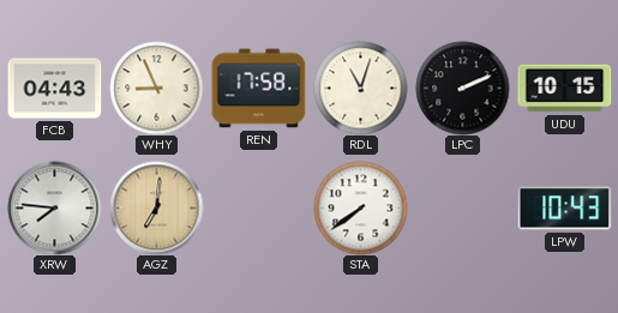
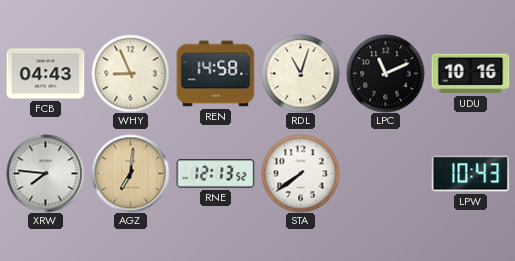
REN: 17:58 -> 14:58
LPC: 2:11 -> 11:11
UDU: 10:15 -> 10:16
RNE: none -> 12:13
